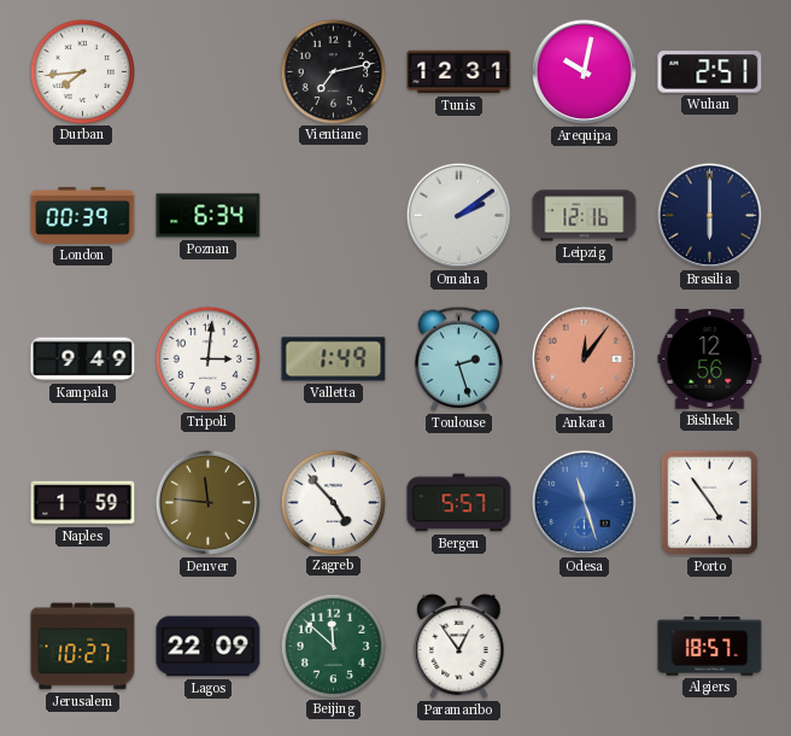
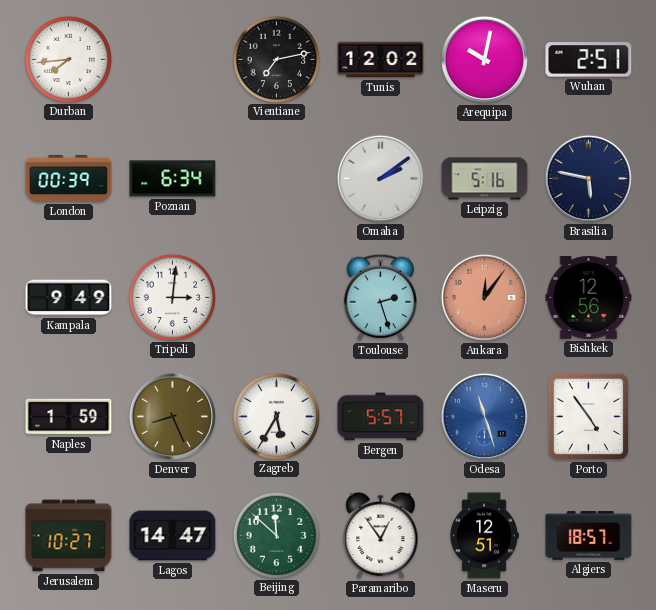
Tunis: 12:31 -> 12:02
Leipzig: 12:16 -> 5:16
Brasilia: 6:00 -> 5:47
Valletta: 1:49 -> none
Denver: 11:46 -> 8:26
Zagreb: 4:53 -> 5:35
Lagos: 22:09 -> 14:47
Maseru: none -> 12:51
